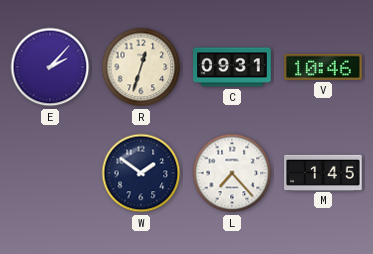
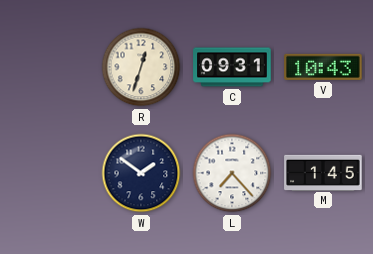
E: 2:07 -> none
V: 10:46 -> 10:43
